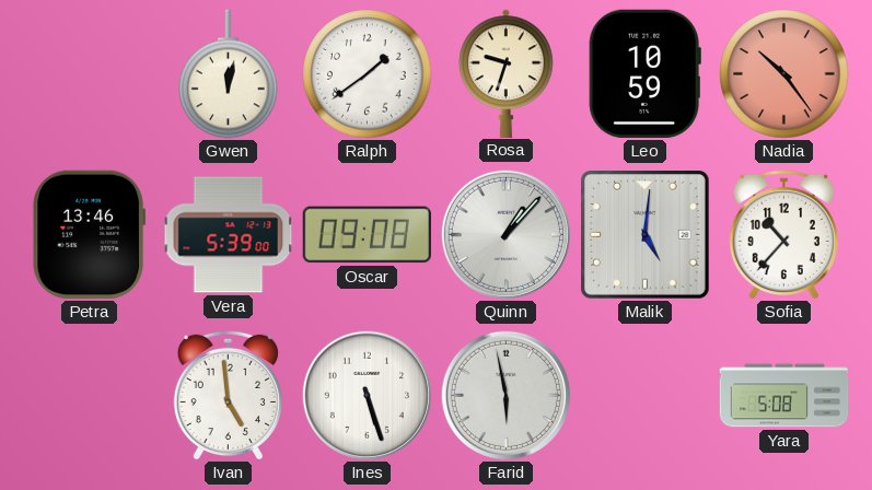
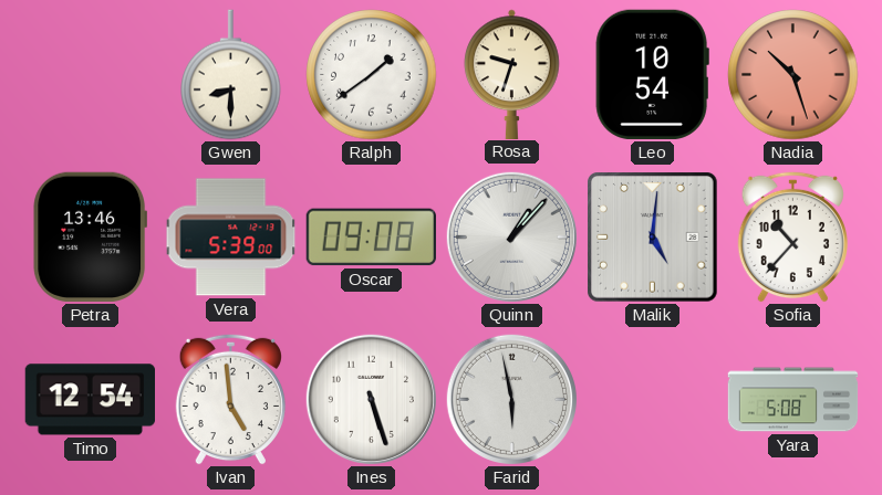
Gwen: 12:02 -> 8:30
Leo: 10:59 -> 10:54
Nadia: 10:24 -> 10:27
Timo: none -> 12:54
